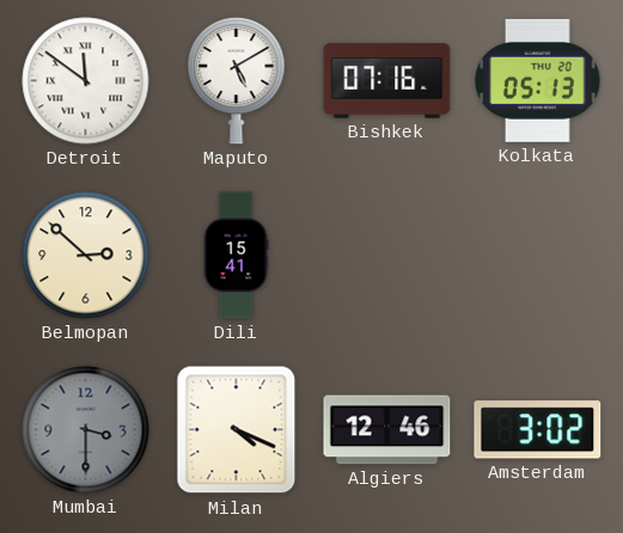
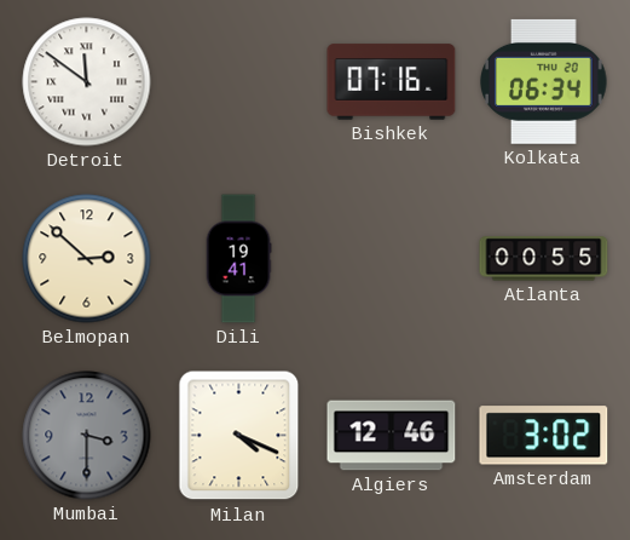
Maputo: 5:10 -> none
Kolkata: 05:13 -> 06:34
Dili: 15:41 -> 19:41
Atlanta: none -> 00:55
